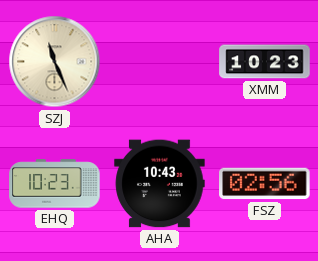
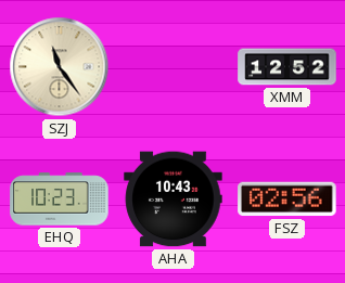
SZJ: 11:26 -> 11:24
XMM: 10:23 -> 12:52
